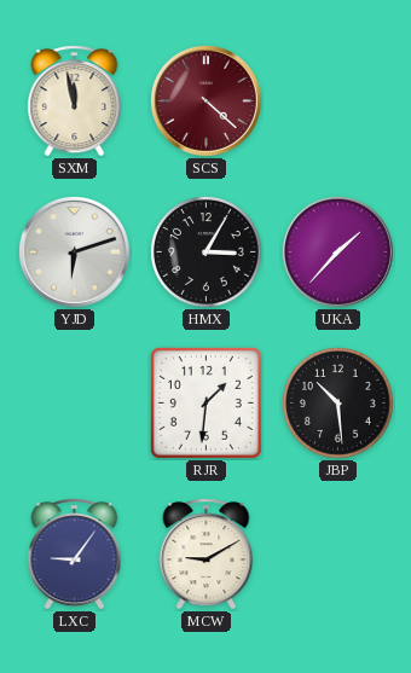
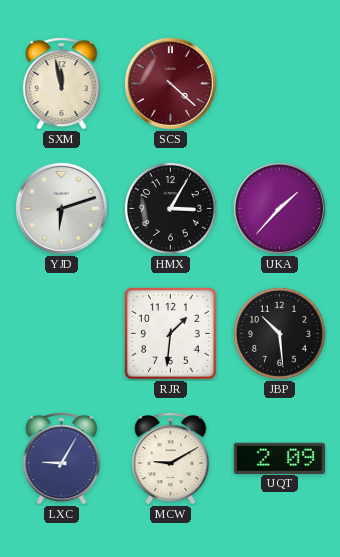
LXC: 9:06 -> 9:05
UQT: none -> 2:09
